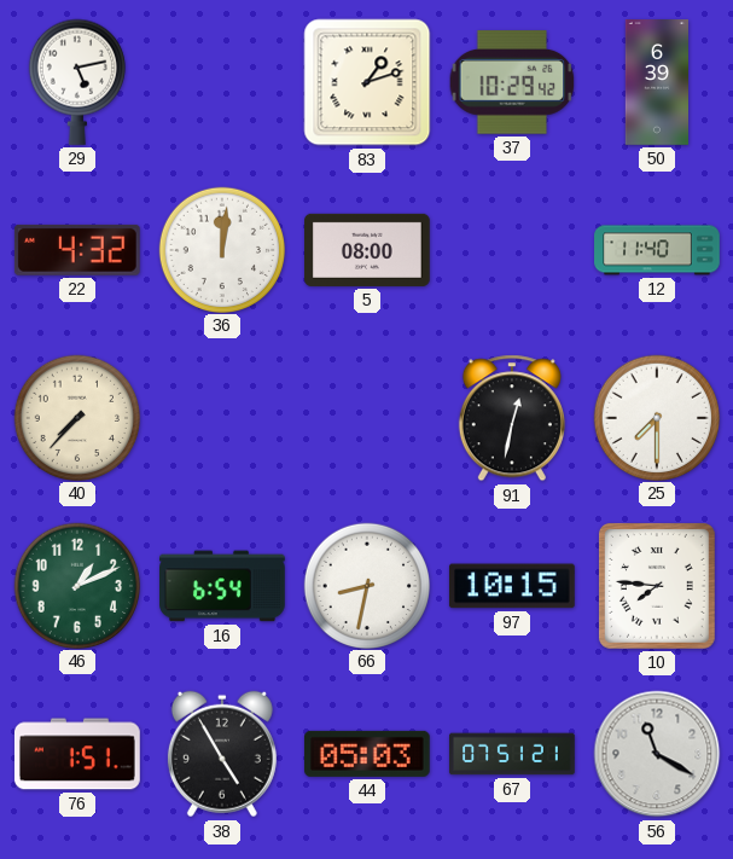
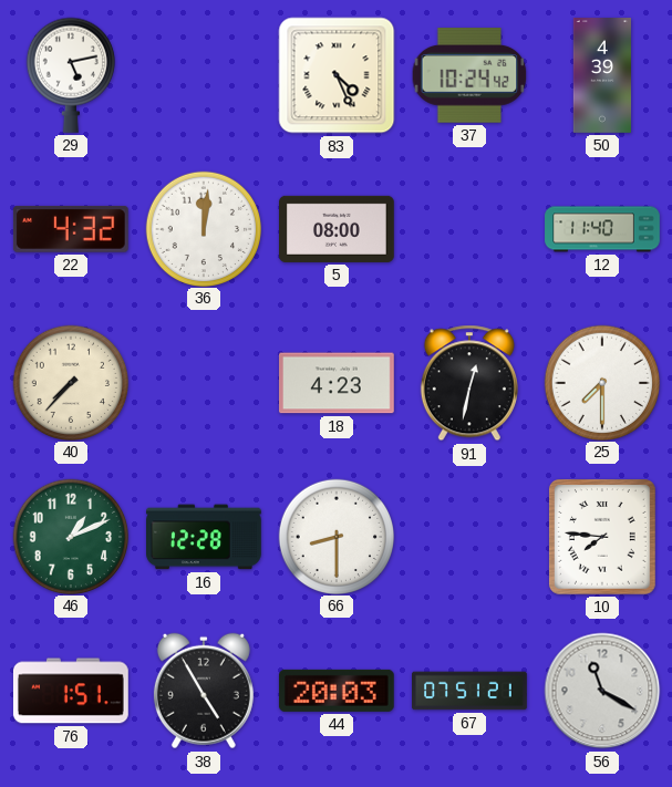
83: 1:12 -> 4:26
37: 10:29 -> 10:24
50: 6:39 -> 4:39
18: none -> 4:23
16: 6:54 -> 12:28
66: 8:32 -> 8:30
97: 10:15 -> none
44: 05:03 -> 20:03
